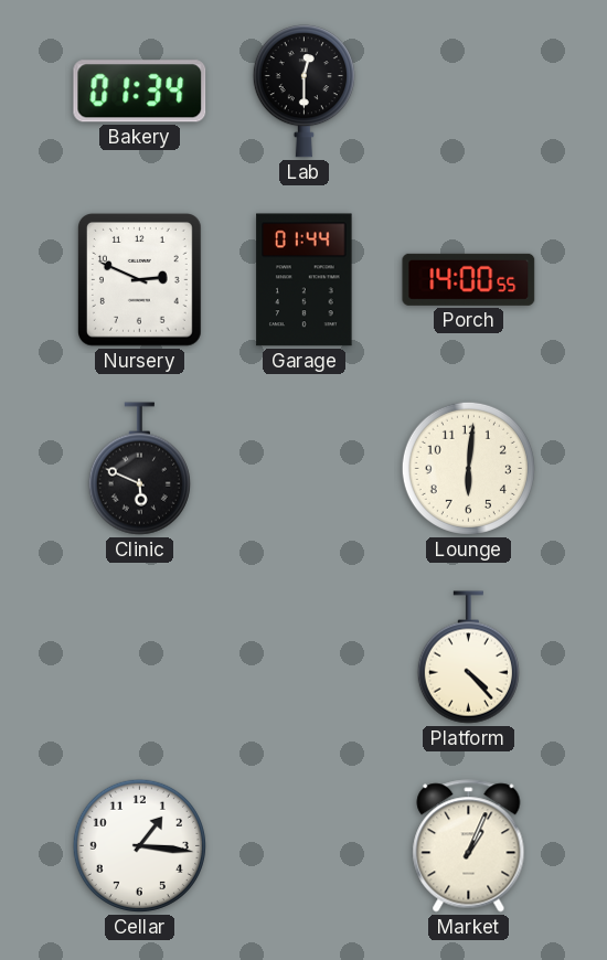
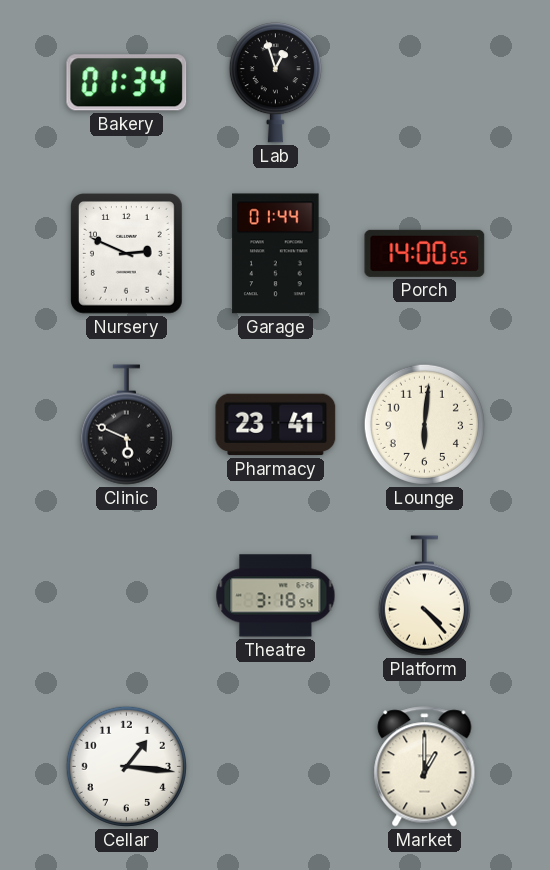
Lab: 12:30 -> 12:57
Pharmacy: none -> 23:41
Theatre: none -> 3:18
Market: 1:04 -> 1:00
